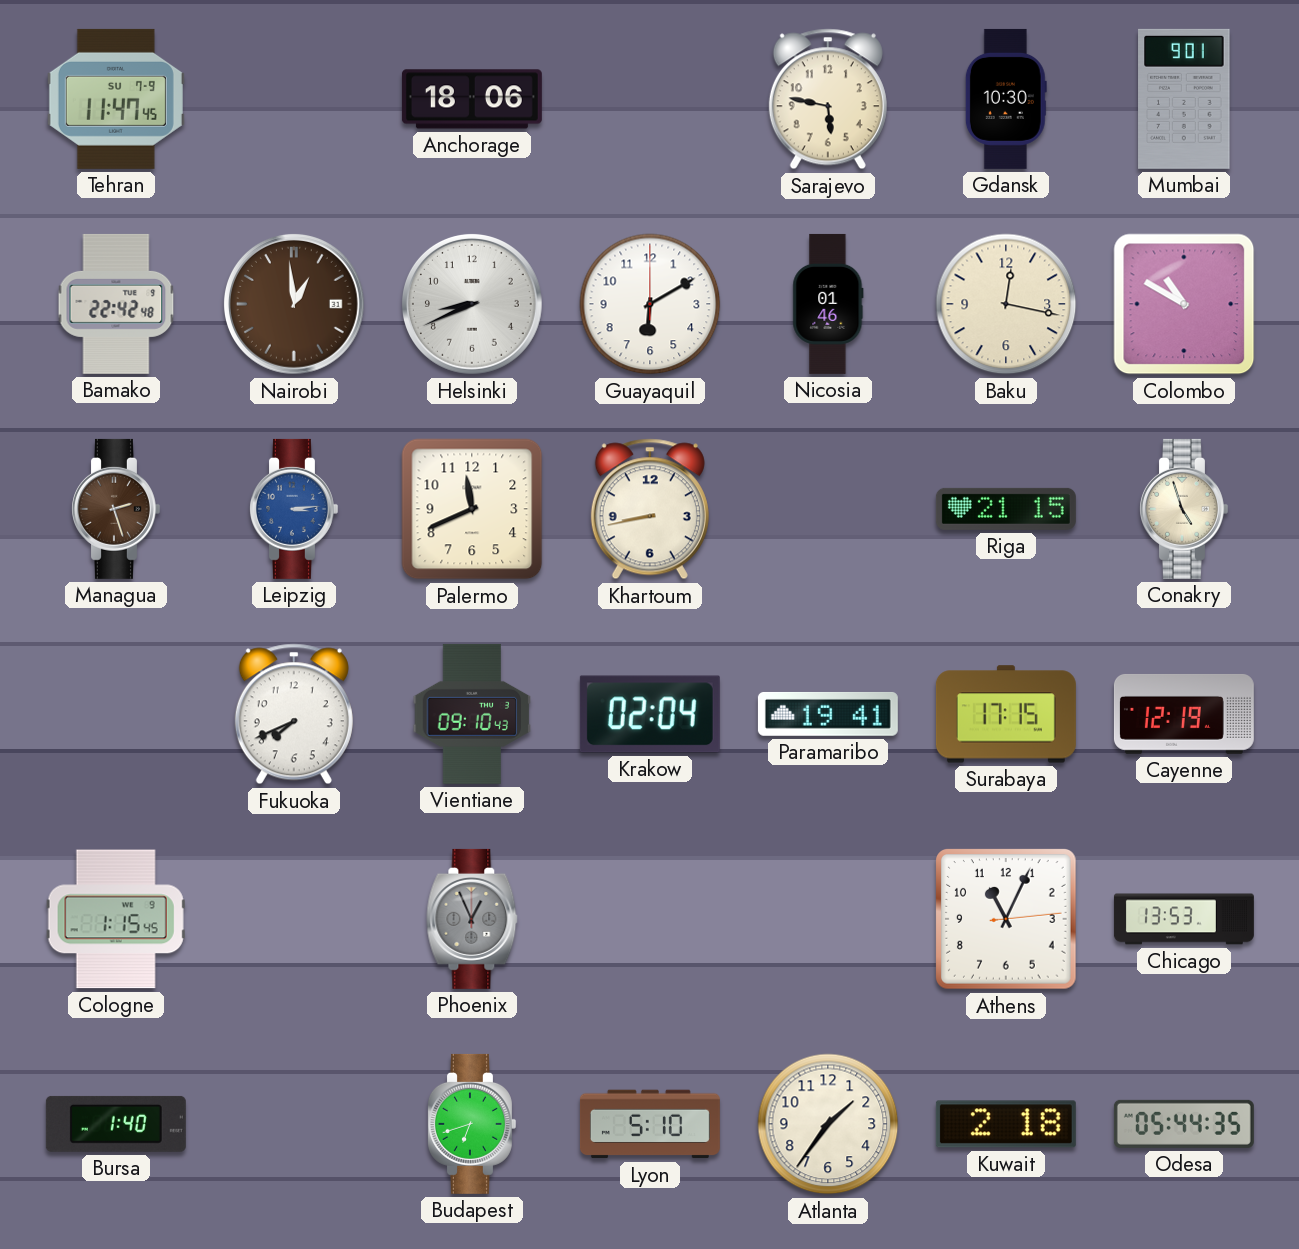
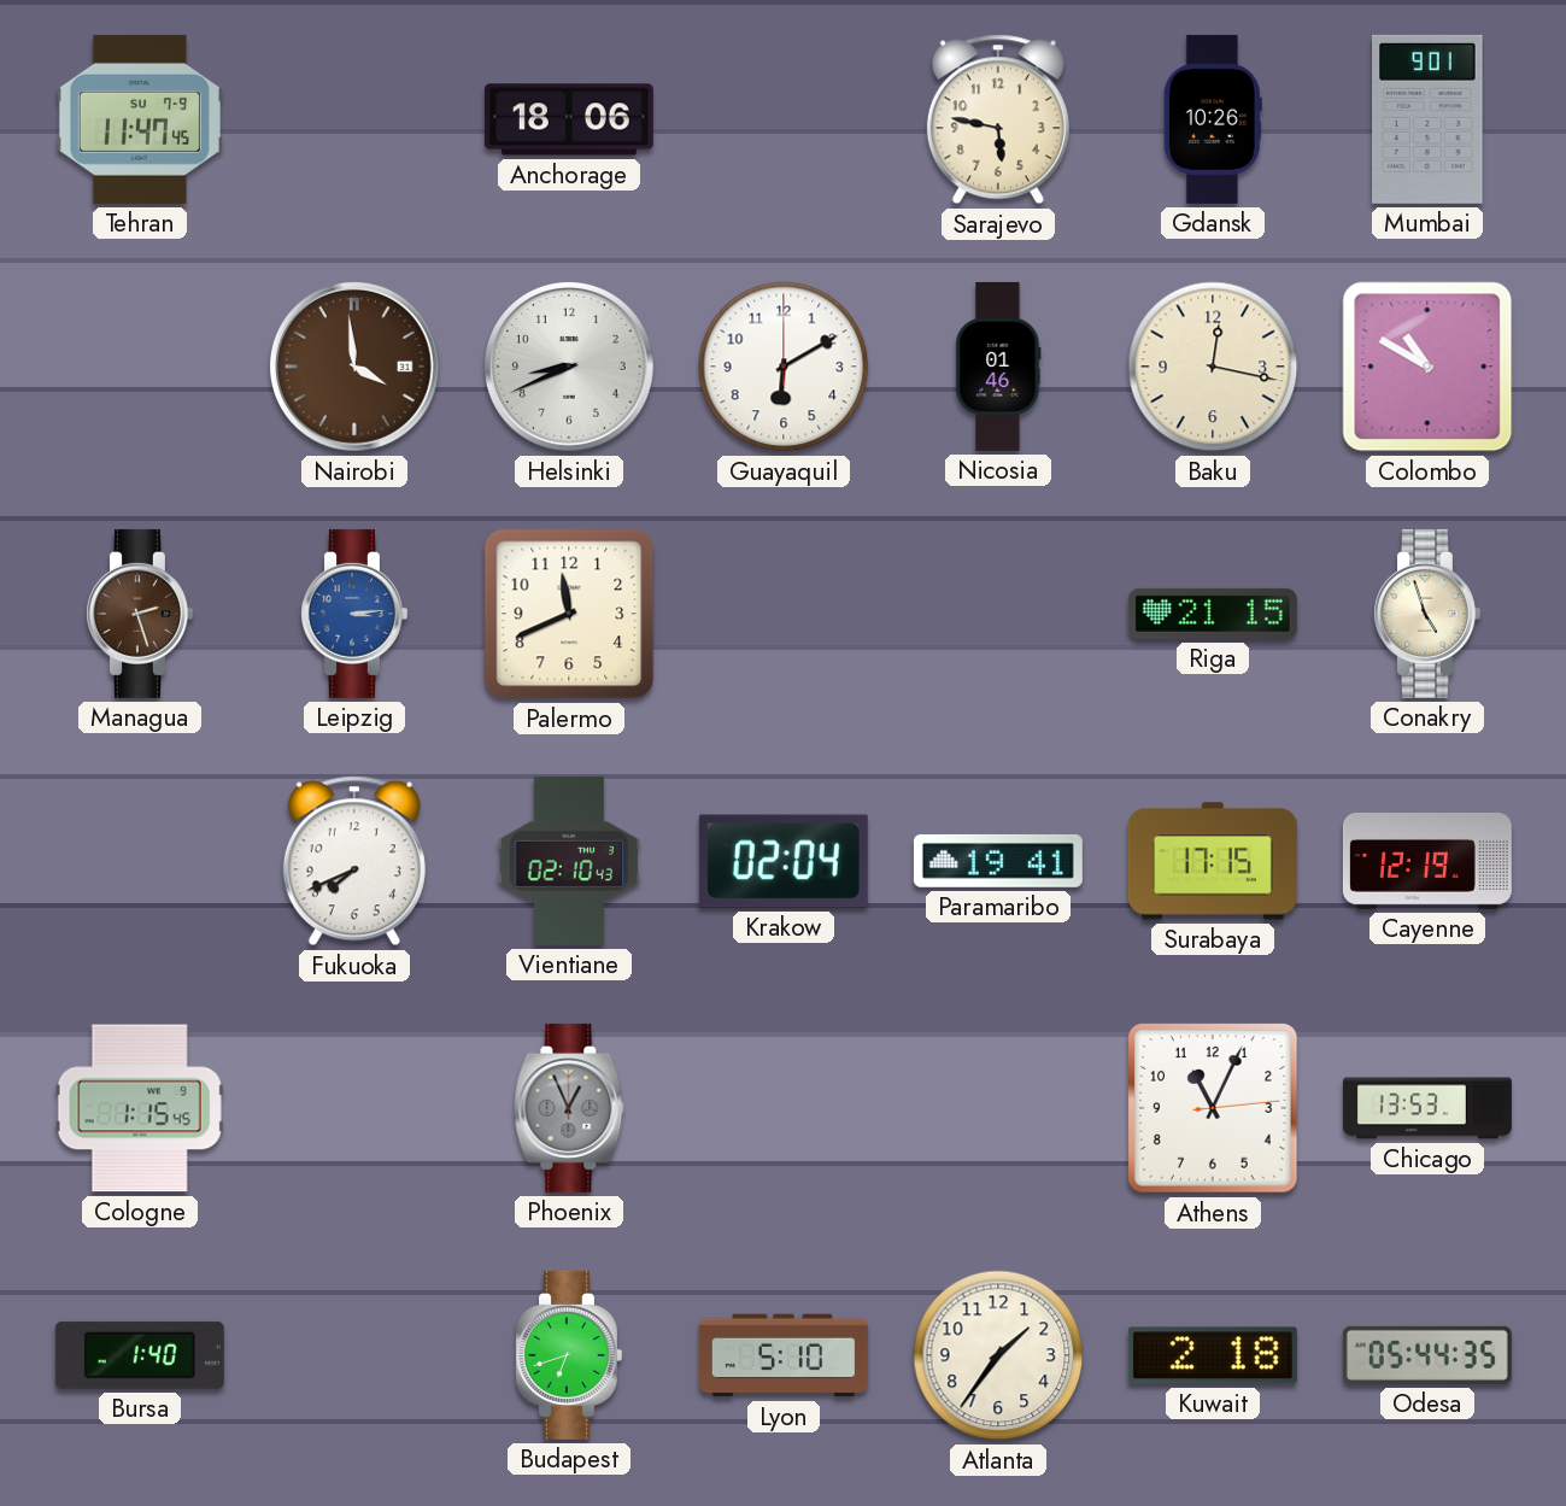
Gdansk: 10:30 -> 10:26
Bamako: 22:42 -> none
Nairobi: 12:59 -> 3:59
Khartoum: 8:43 -> none
Vientiane: 09:10 -> 02:10
